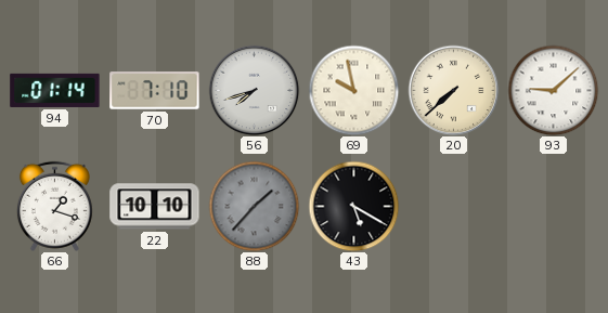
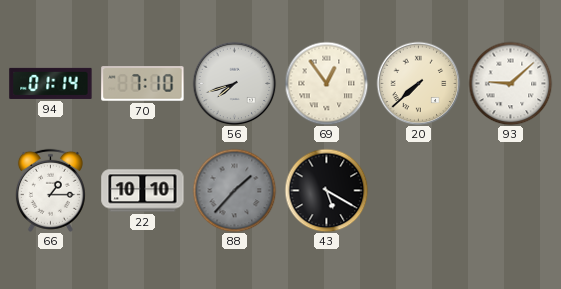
69: 9:58 -> 12:54
66: 1:18 -> 1:15
